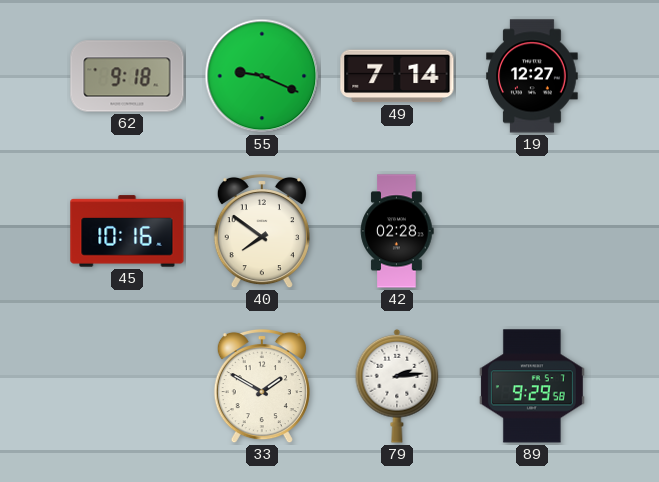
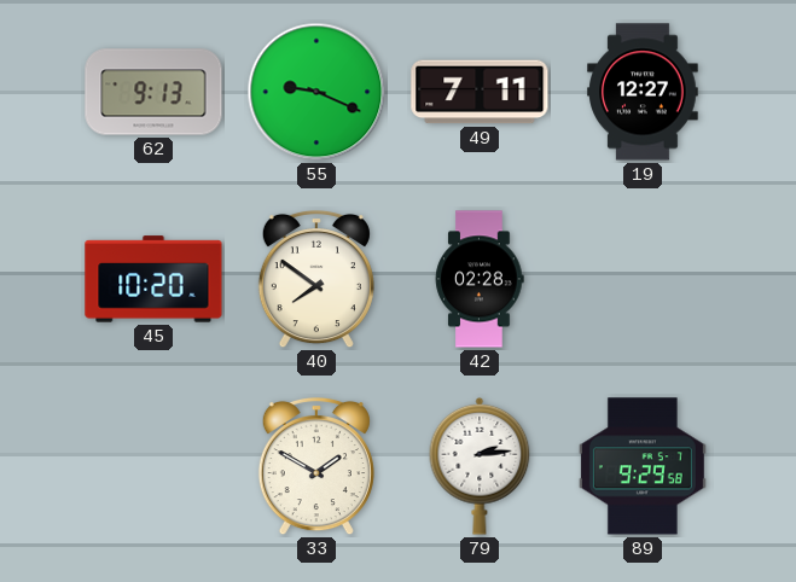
62: 9:18 -> 9:13
49: 7:14 -> 7:11
45: 10:16 -> 10:20
